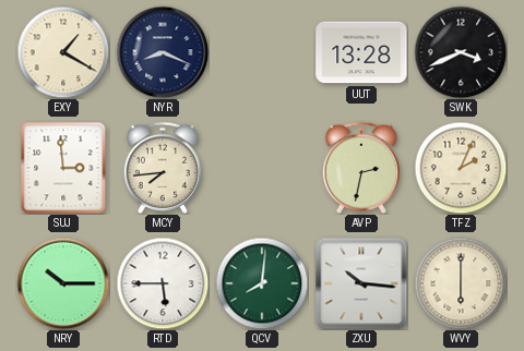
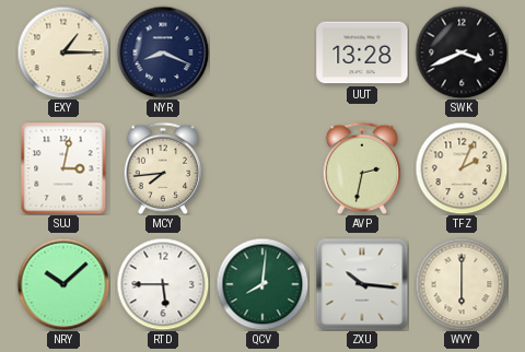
EXY: 1:20 -> 1:15
SUJ: 2:59 -> 3:02
NRY: 10:15 -> 10:08
